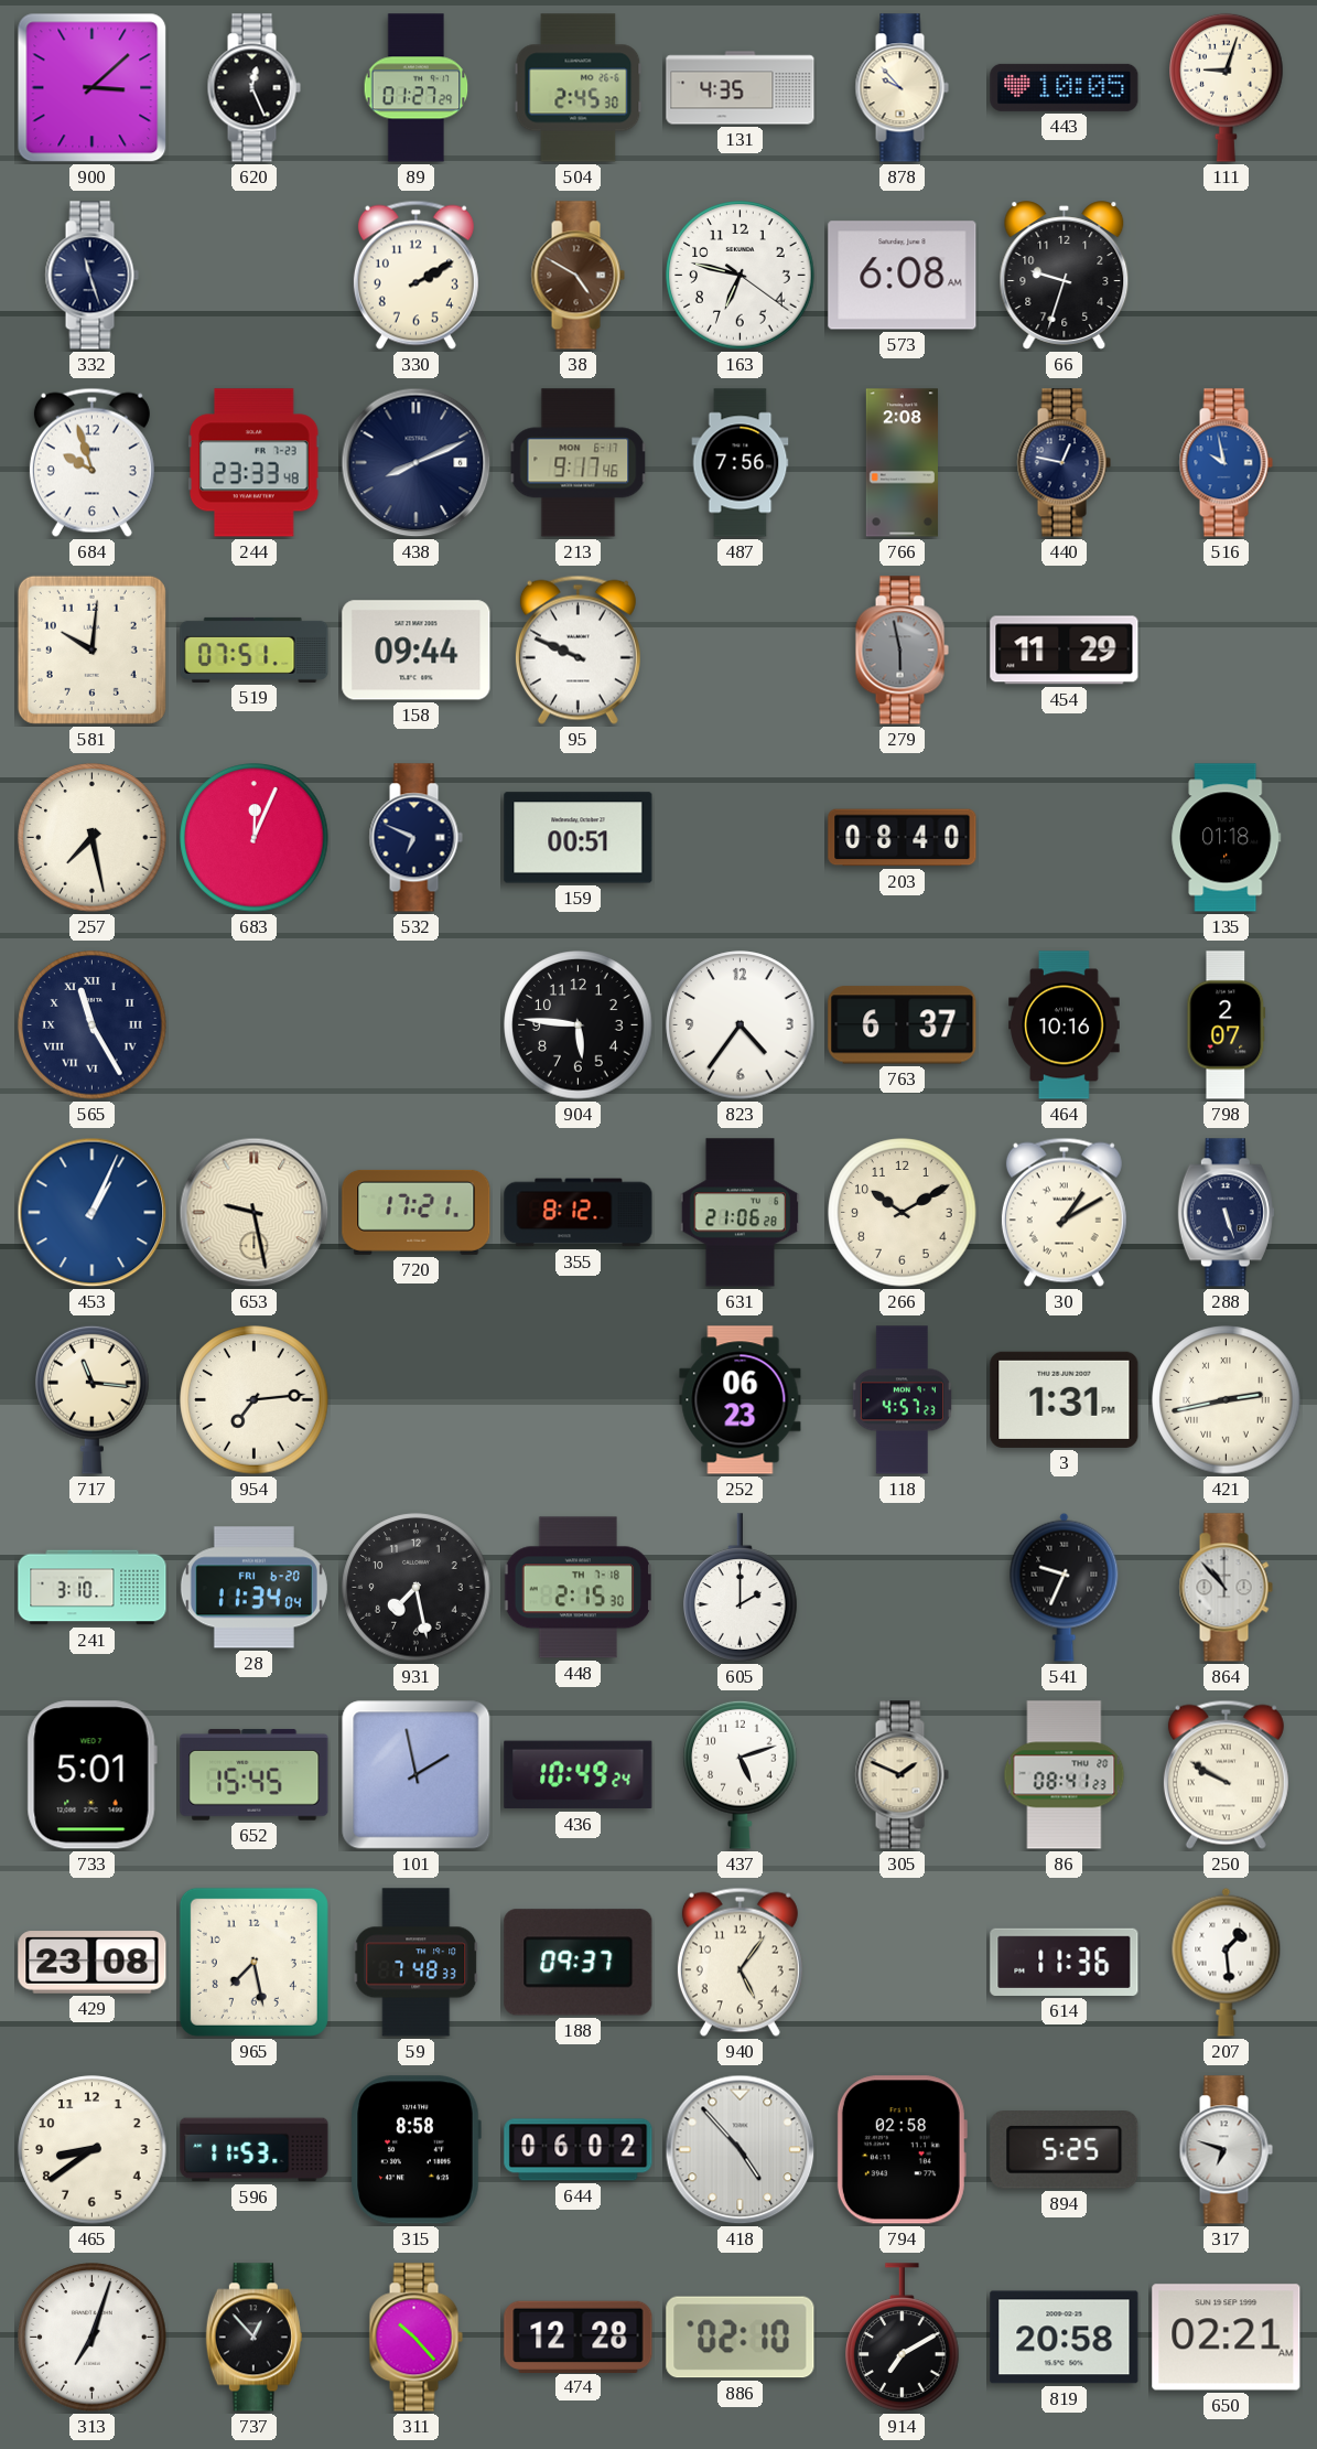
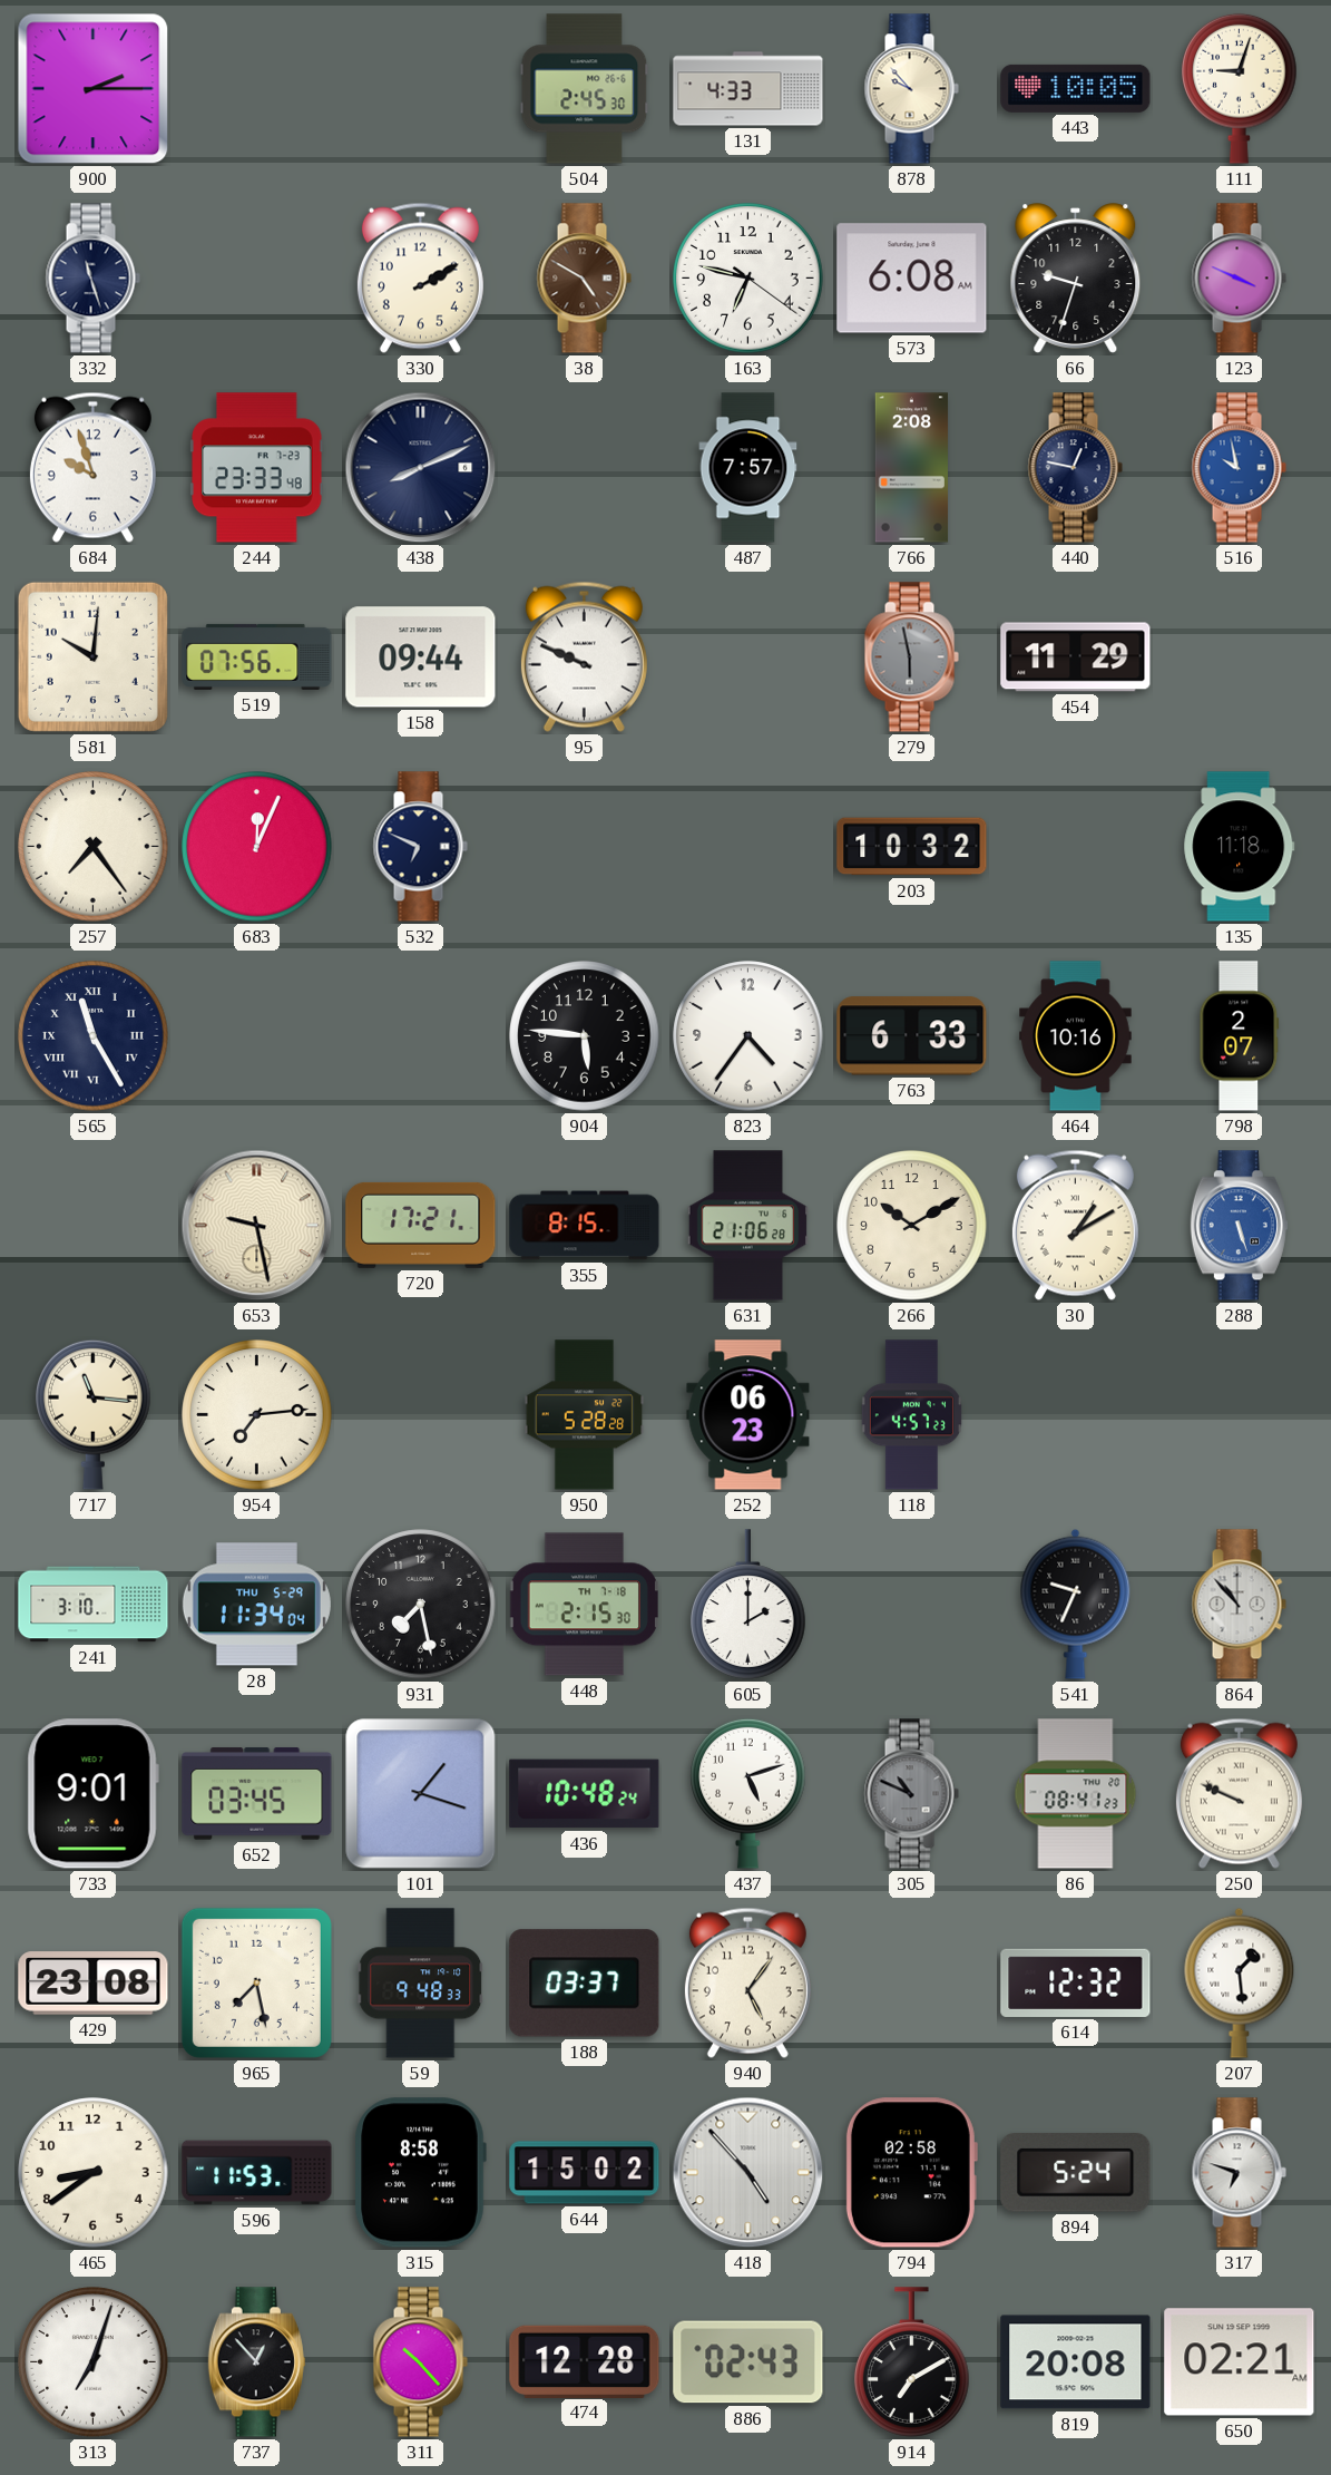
900: 3:08 -> 2:15
620: 12:26 -> none
89: 01:27 -> none
131: 4:35 -> 4:33
123: none -> 3:49
213: 9:17 -> none
487: 7:56 -> 7:57
519: 07:51 -> 07:56
257: 7:28 -> 7:24
159: 00:51 -> none
203: 08:40 -> 10:32
135: 01:18 -> 11:18
763: 6:37 -> 6:33
453: 1:04 -> none
355: 8:12 -> 8:15
288 dial: navy -> blue
950: none -> 5:28
3: 1:31 -> none
421: 2:43 -> none
28 date: FRI 6-20 -> THU 5-29
733: 5:01 -> 9:01
652: 15:45 -> 03:45
101: 1:58 -> 1:18
436: 10:49 -> 10:48
305: 1:49 -> 10:49
305 dial: cream -> grey
250: 9:50 -> 9:49
59: 7:48 -> 9:48
188: 09:37 -> 03:37
614: 11:36 -> 12:32
644: 06:02 -> 15:02
894: 5:25 -> 5:24
886: 02:10 -> 02:43
819: 20:58 -> 20:08
